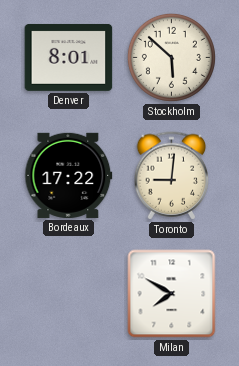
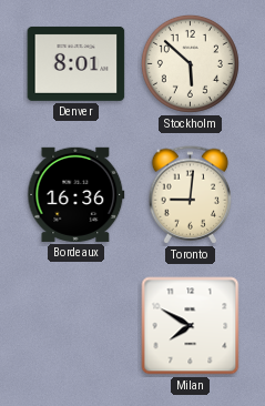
Bordeaux: 17:22 -> 16:36
